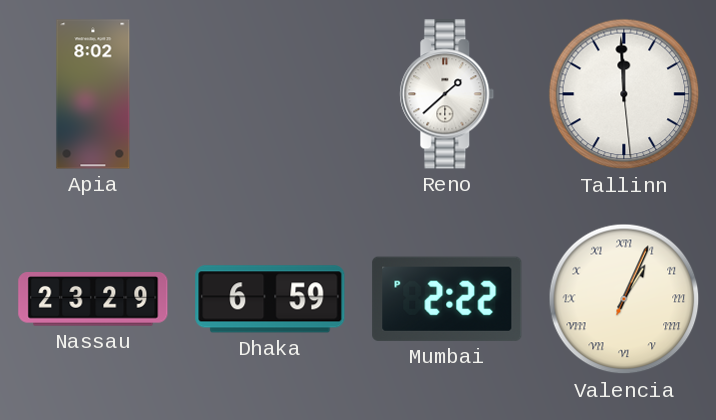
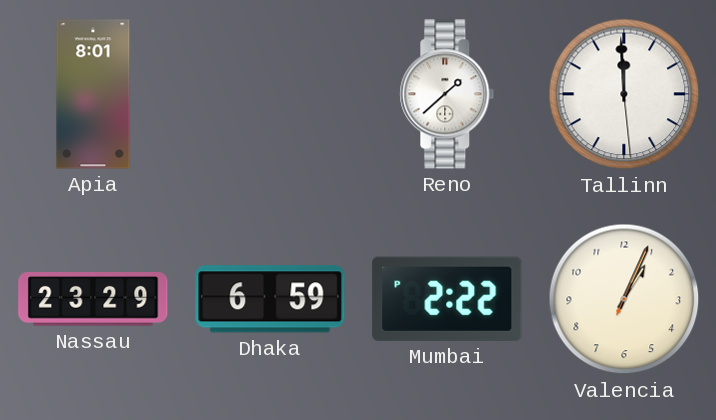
Apia: 8:02 -> 8:01
Valencia numerals: Roman -> Arabic
